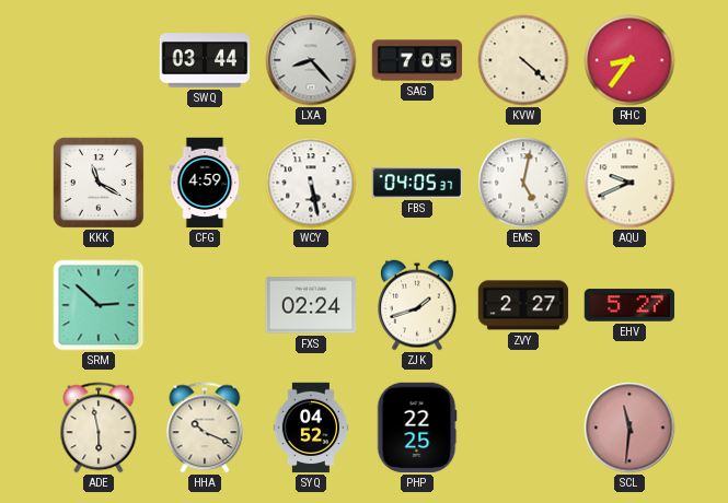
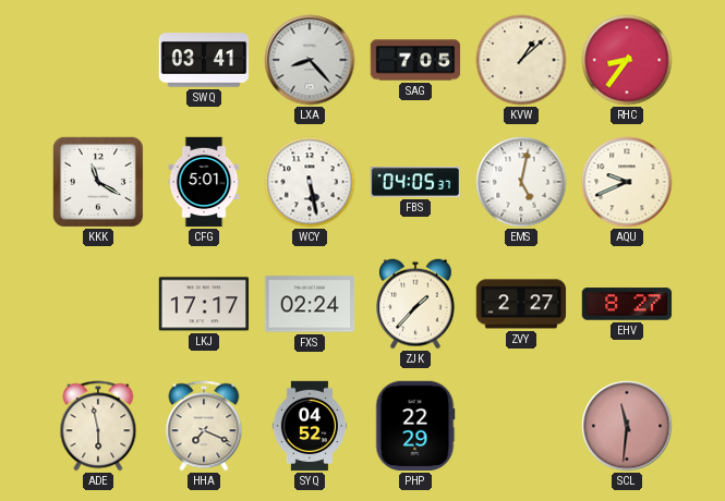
SWQ: 03:44 -> 03:41
KVW: 4:22 -> 1:08
CFG: 4:59 -> 5:01
SRM: 2:52 -> none
LKJ: none -> 17:17
ZJK: 1:42 -> 1:37
EHV: 5:27 -> 8:27
HHA: 10:19 -> 7:19
PHP: 22:25 -> 22:29
